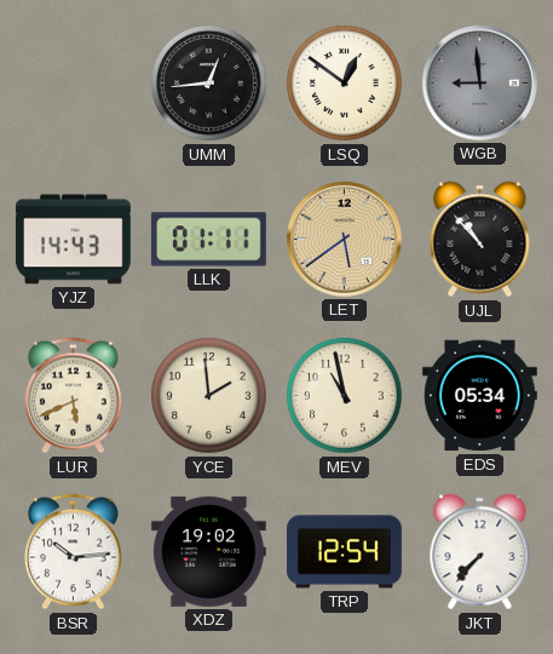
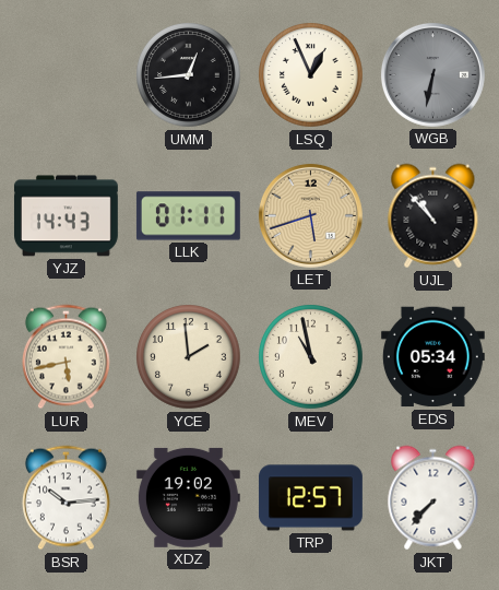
LSQ: 12:51 -> 12:56
WGB: 8:59 -> 6:32
LET: 5:39 -> 5:42
LUR: 5:41 -> 5:43
TRP: 12:54 -> 12:57
